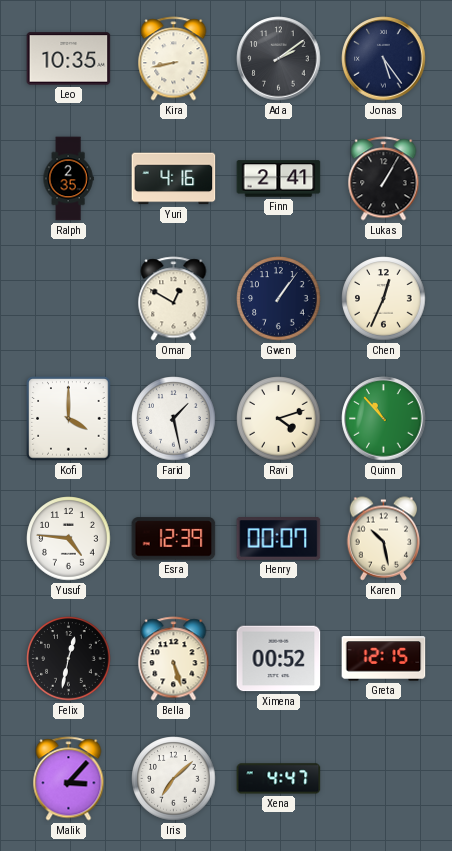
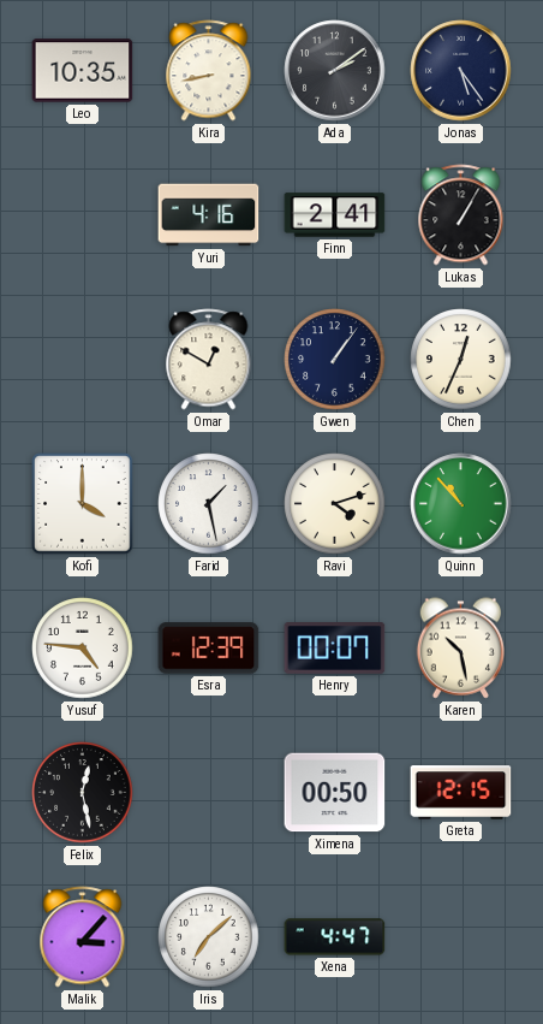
Ralph: 2:35 -> none
Felix: 12:32 -> 12:28
Bella: 5:27 -> none
Ximena: 00:52 -> 00:50
